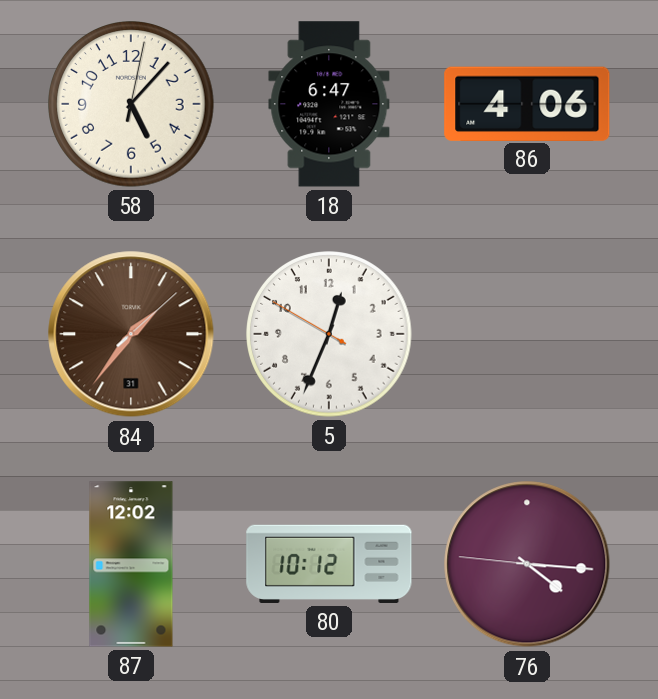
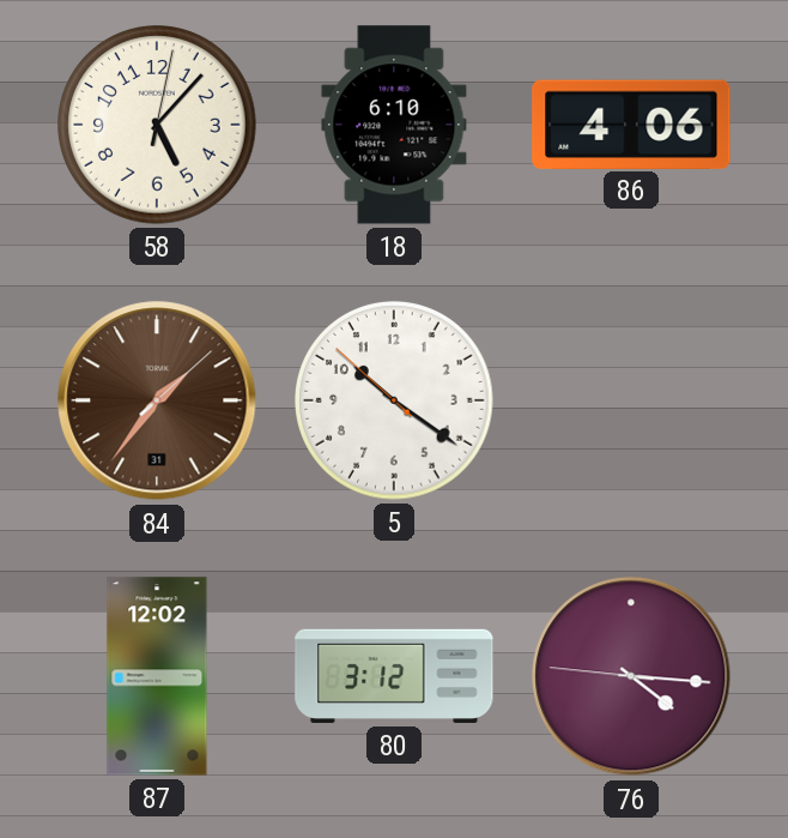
18: 6:47 -> 6:10
5: 12:33 -> 10:20
80: 10:12 -> 3:12
